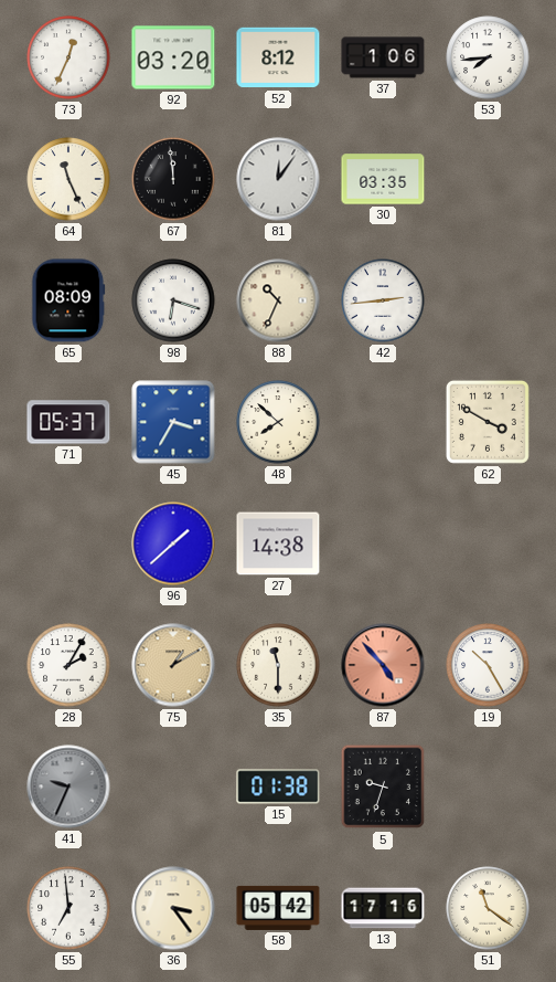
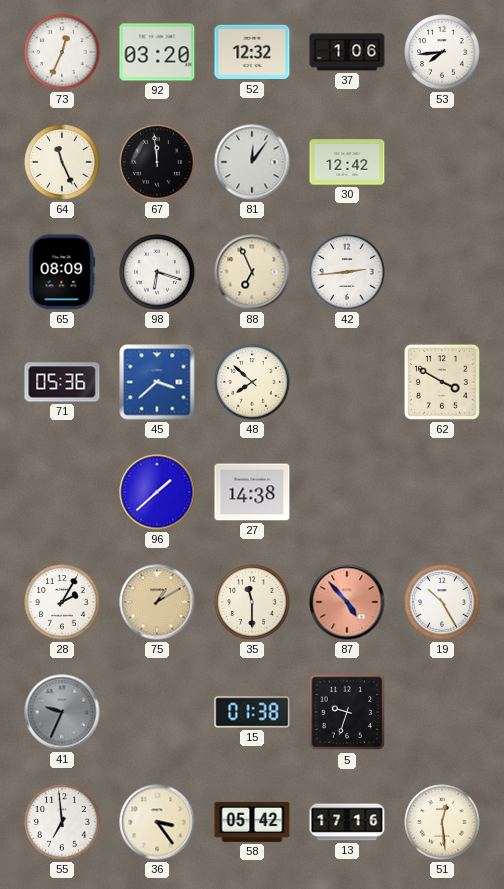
52: 8:12 -> 12:32
30: 03:35 -> 12:42
88: 10:34 -> 6:56
71: 05:37 -> 05:36
45: 3:35 -> 3:38
51: 11:21 -> 12:29
